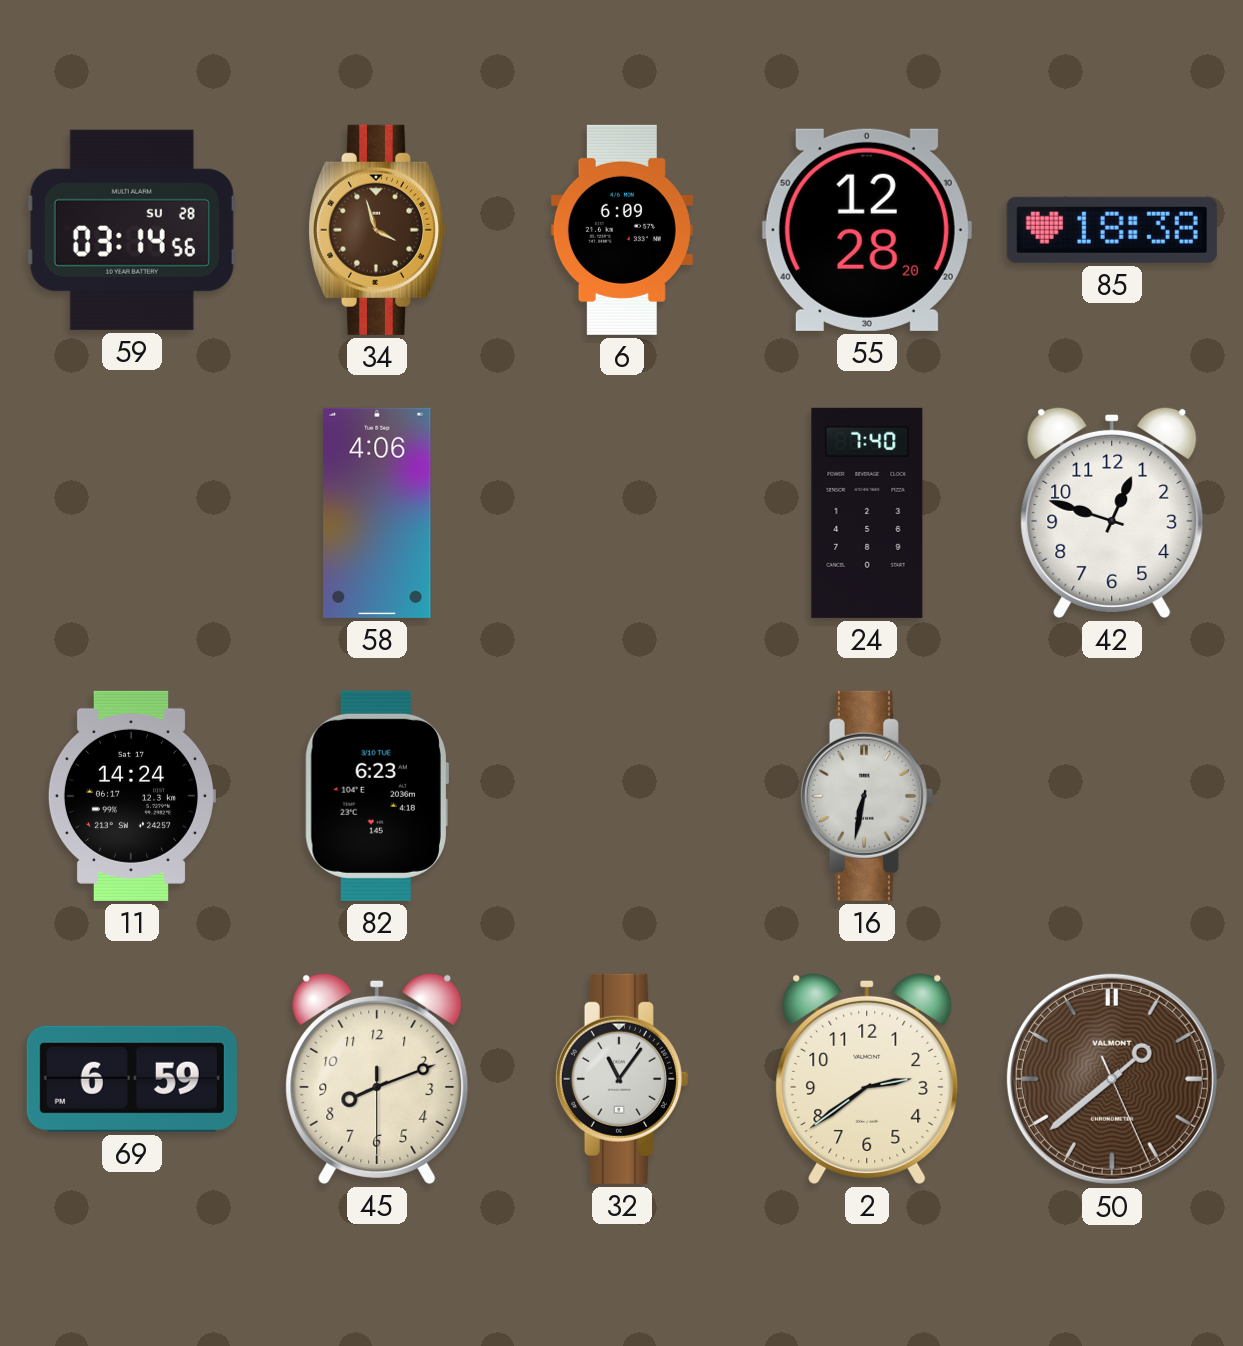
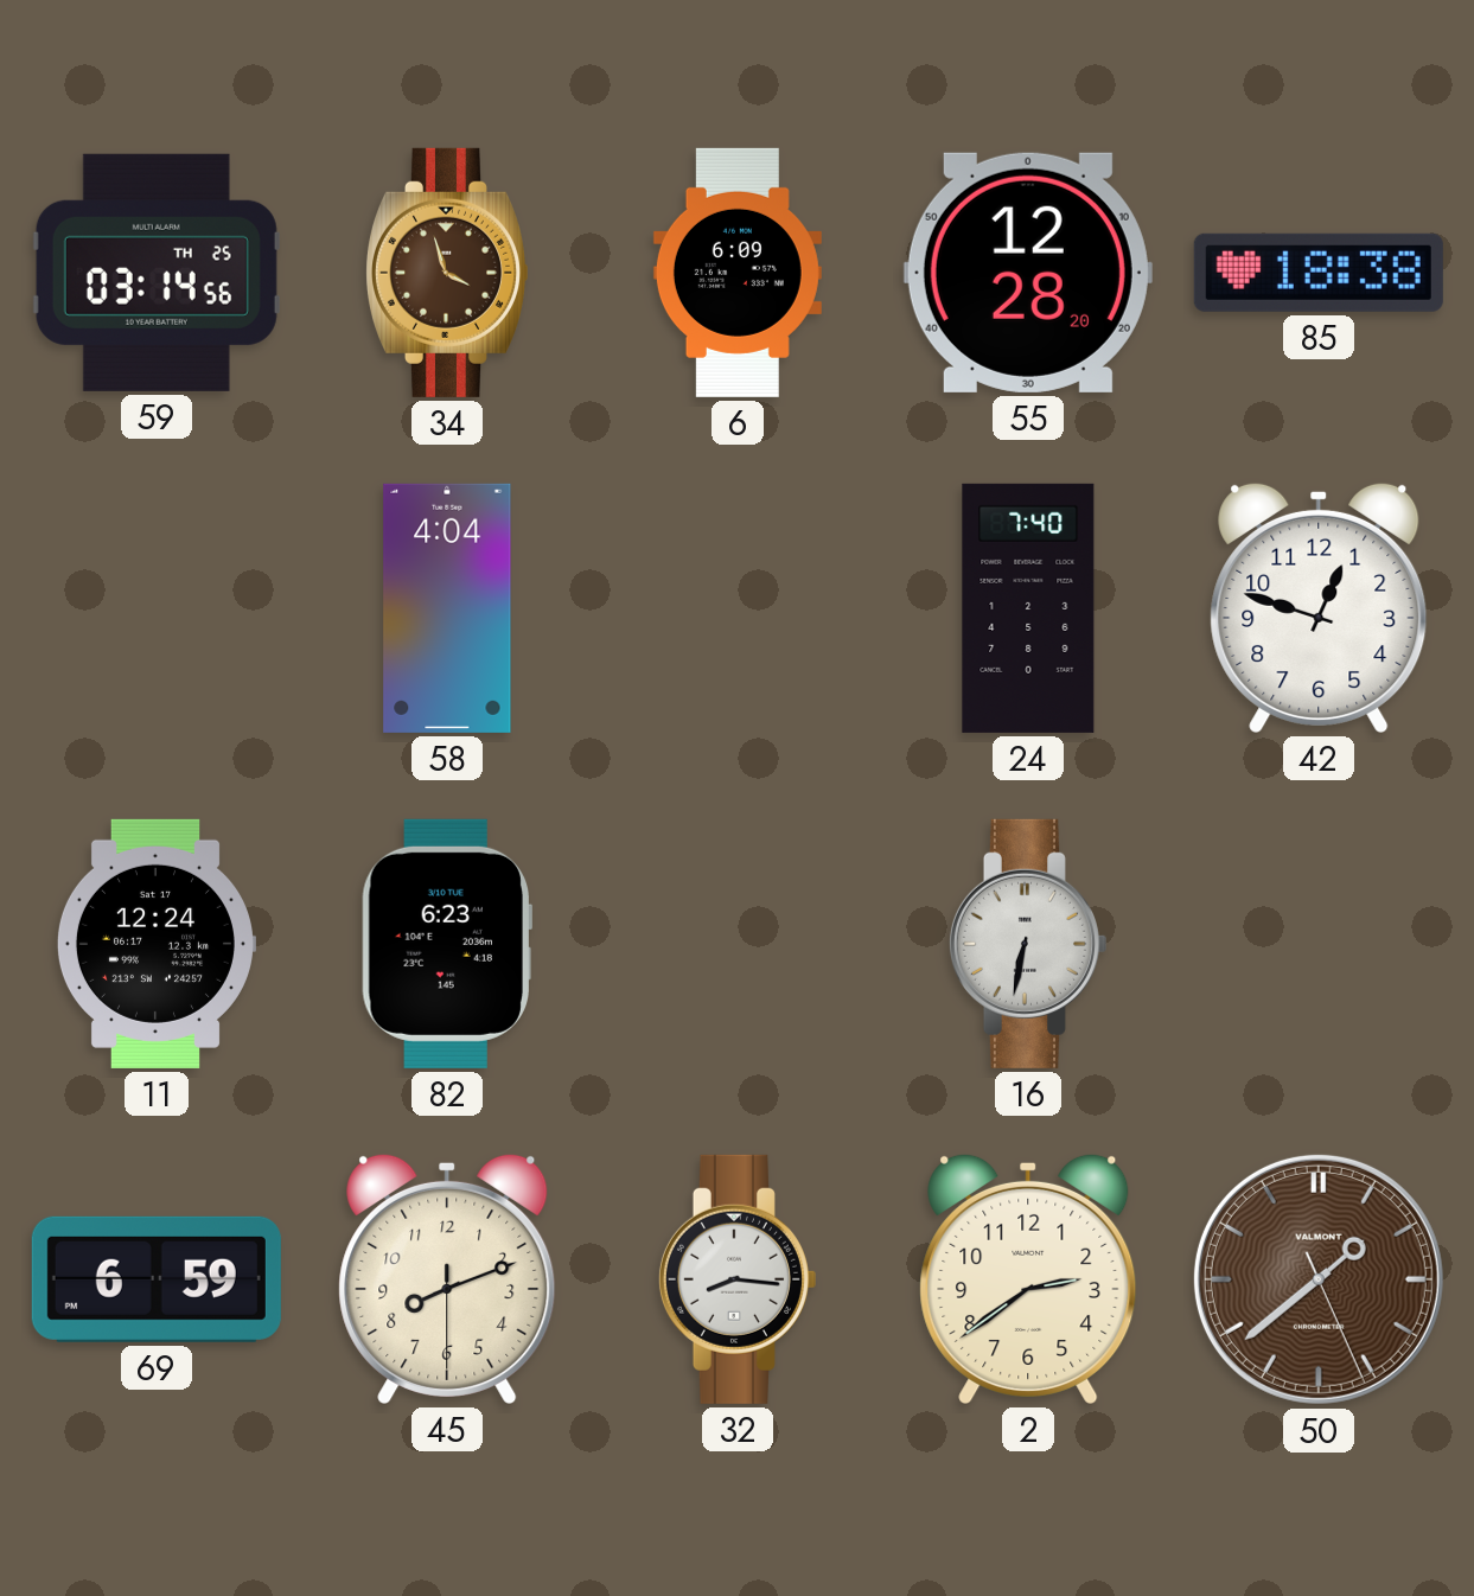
59 date: SU 28 -> TH 25
58: 4:06 -> 4:04
11: 14:24 -> 12:24
32: 11:06 -> 8:16
